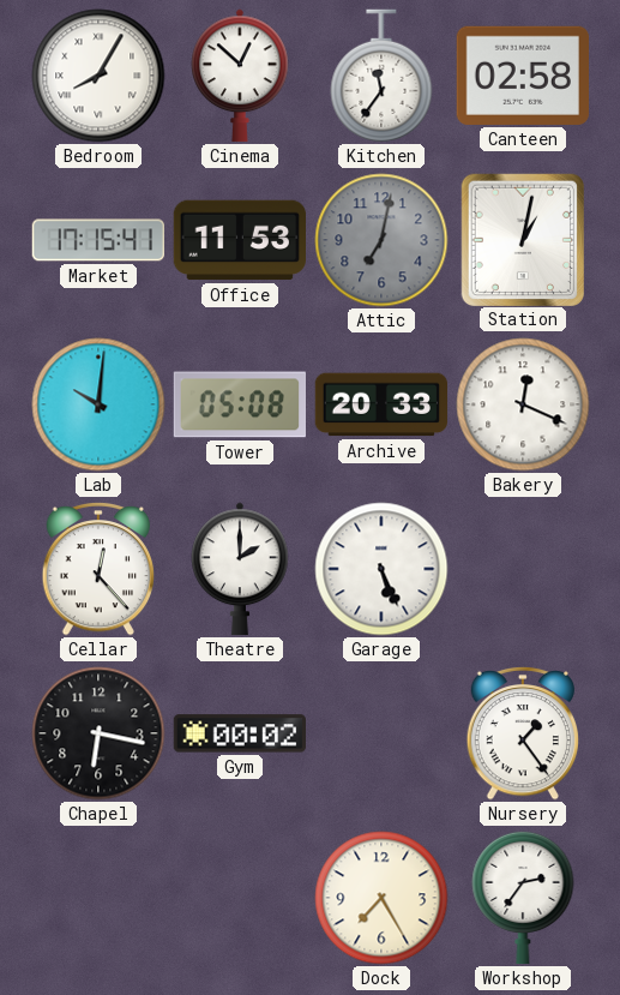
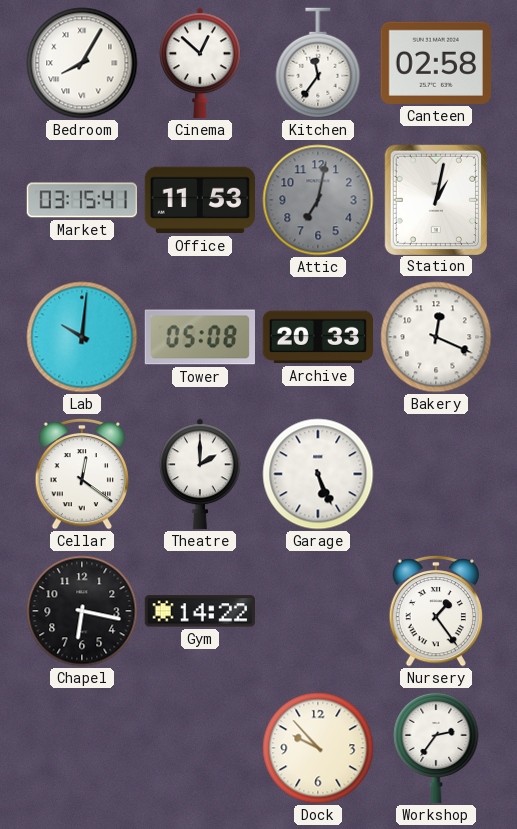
Market: 17:15 -> 03:15
Cellar: 12:23 -> 12:21
Gym: 00:02 -> 14:22
Dock: 7:25 -> 9:53
